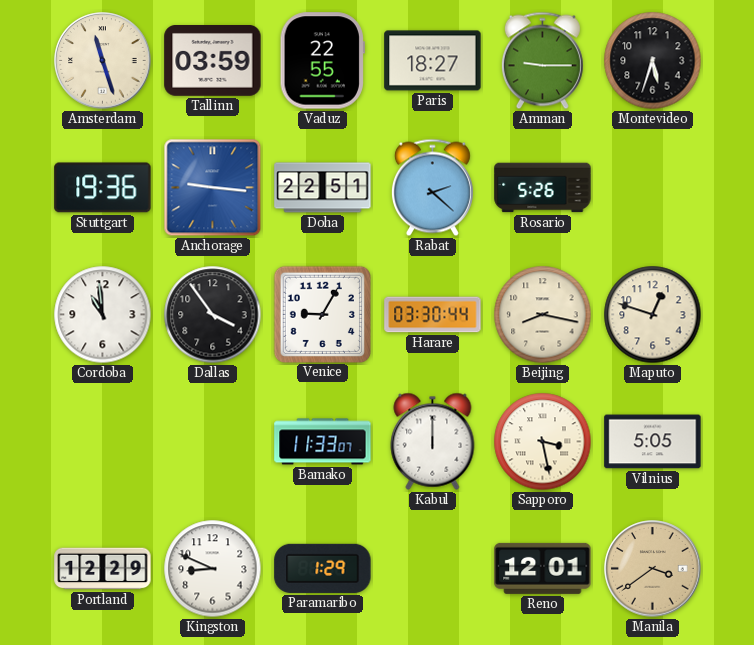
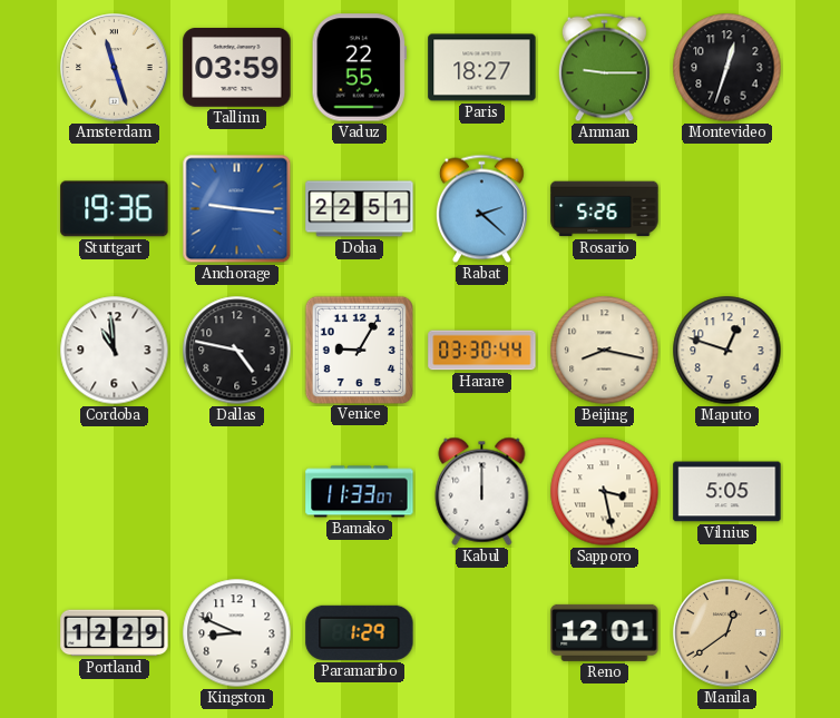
Montevideo: 5:33 -> 12:33
Dallas: 3:54 -> 4:47
Manila: 3:39 -> 12:39
